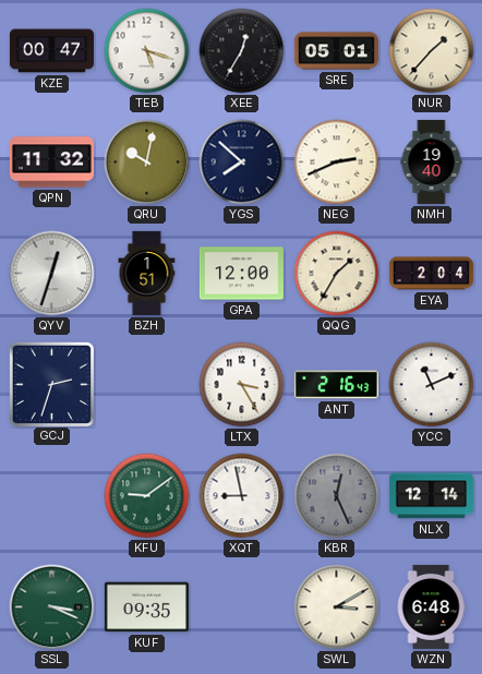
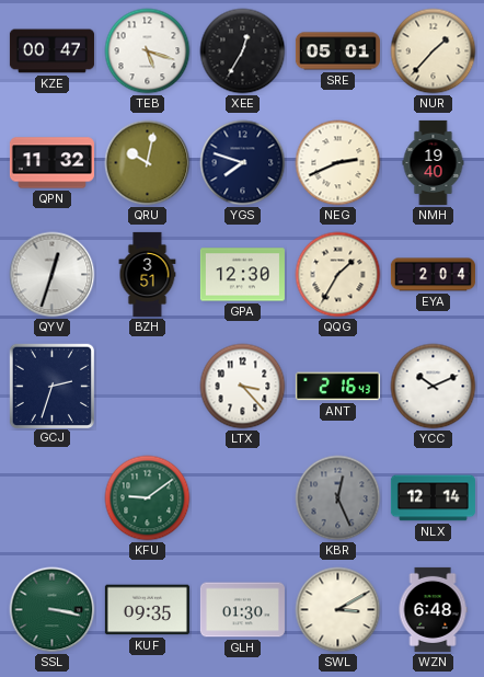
YGS: 7:52 -> 7:48
BZH: 1:51 -> 3:51
GPA: 12:00 -> 12:30
LTX: 3:25 -> 3:23
YCC: 11:11 -> 10:11
XQT: 8:58 -> none
SSL: 3:19 -> 3:17
GLH: none -> 01:30
